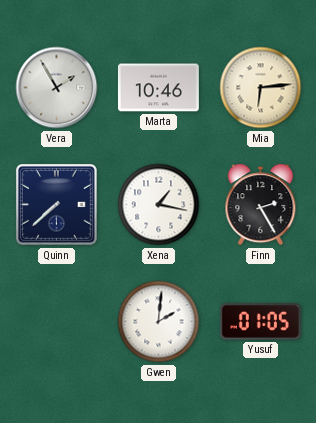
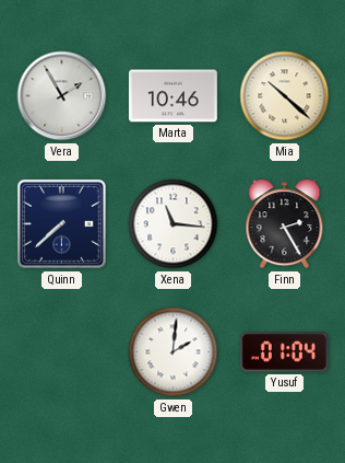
Mia: 6:14 -> 10:22
Xena: 1:17 -> 11:16
Yusuf: 01:05 -> 01:04
